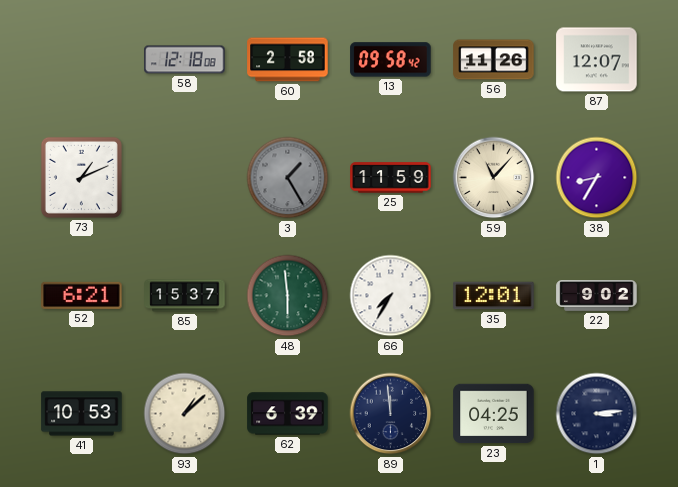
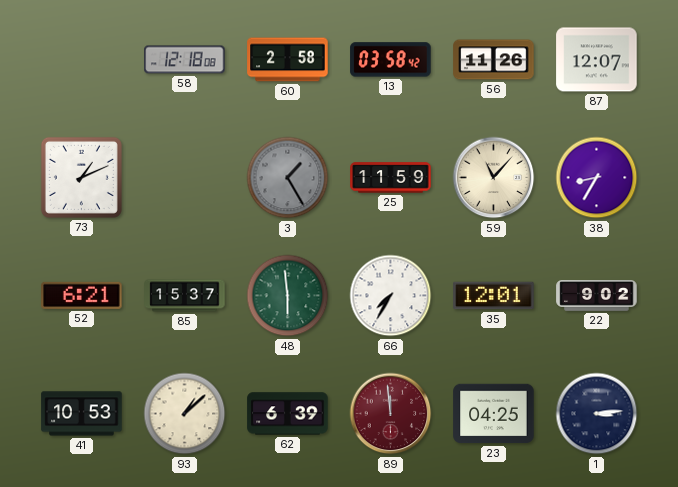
13: 09:58 -> 03:58
89 dial: navy -> burgundy
